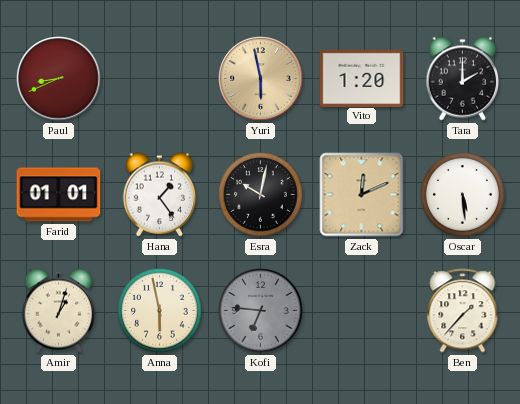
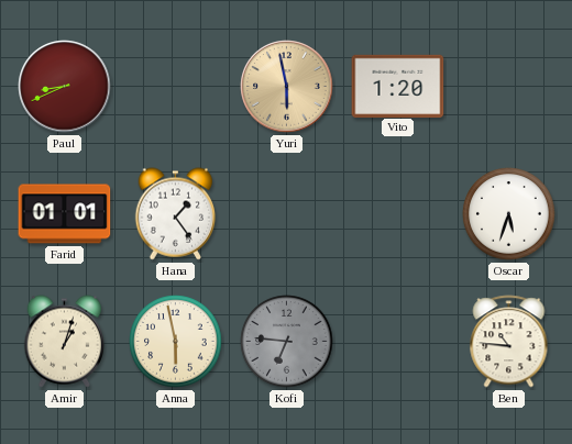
Tara: 2:00 -> none
Esra: 10:02 -> none
Zack: 12:11 -> none
Oscar: 5:29 -> 5:33
Ben: 1:37 -> 10:46
